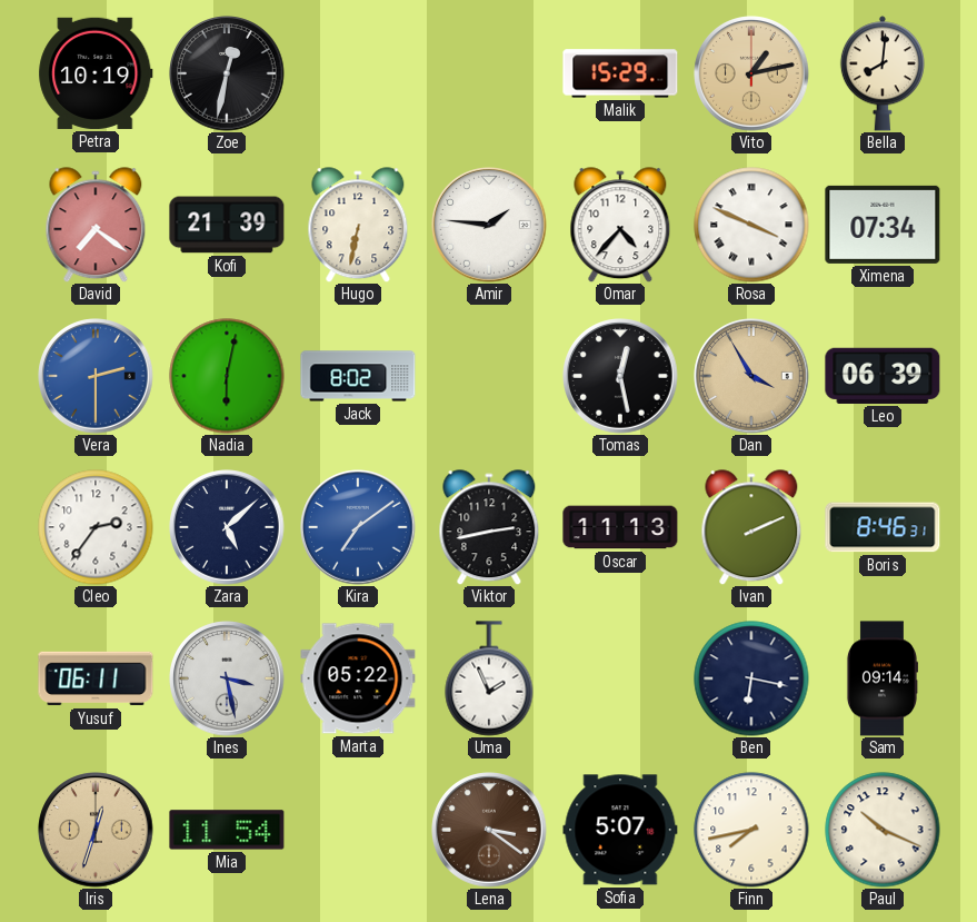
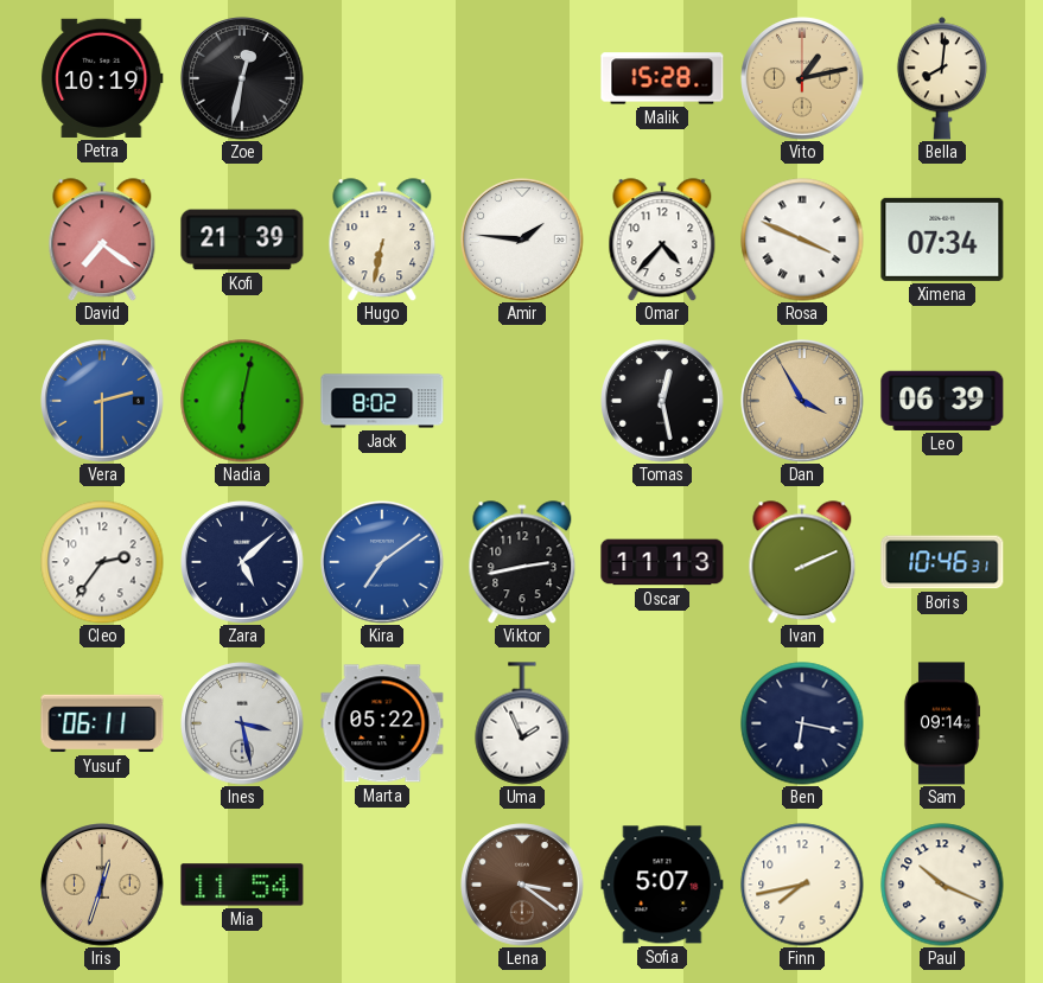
Malik: 15:29 -> 15:28
Boris: 8:46 -> 10:46
